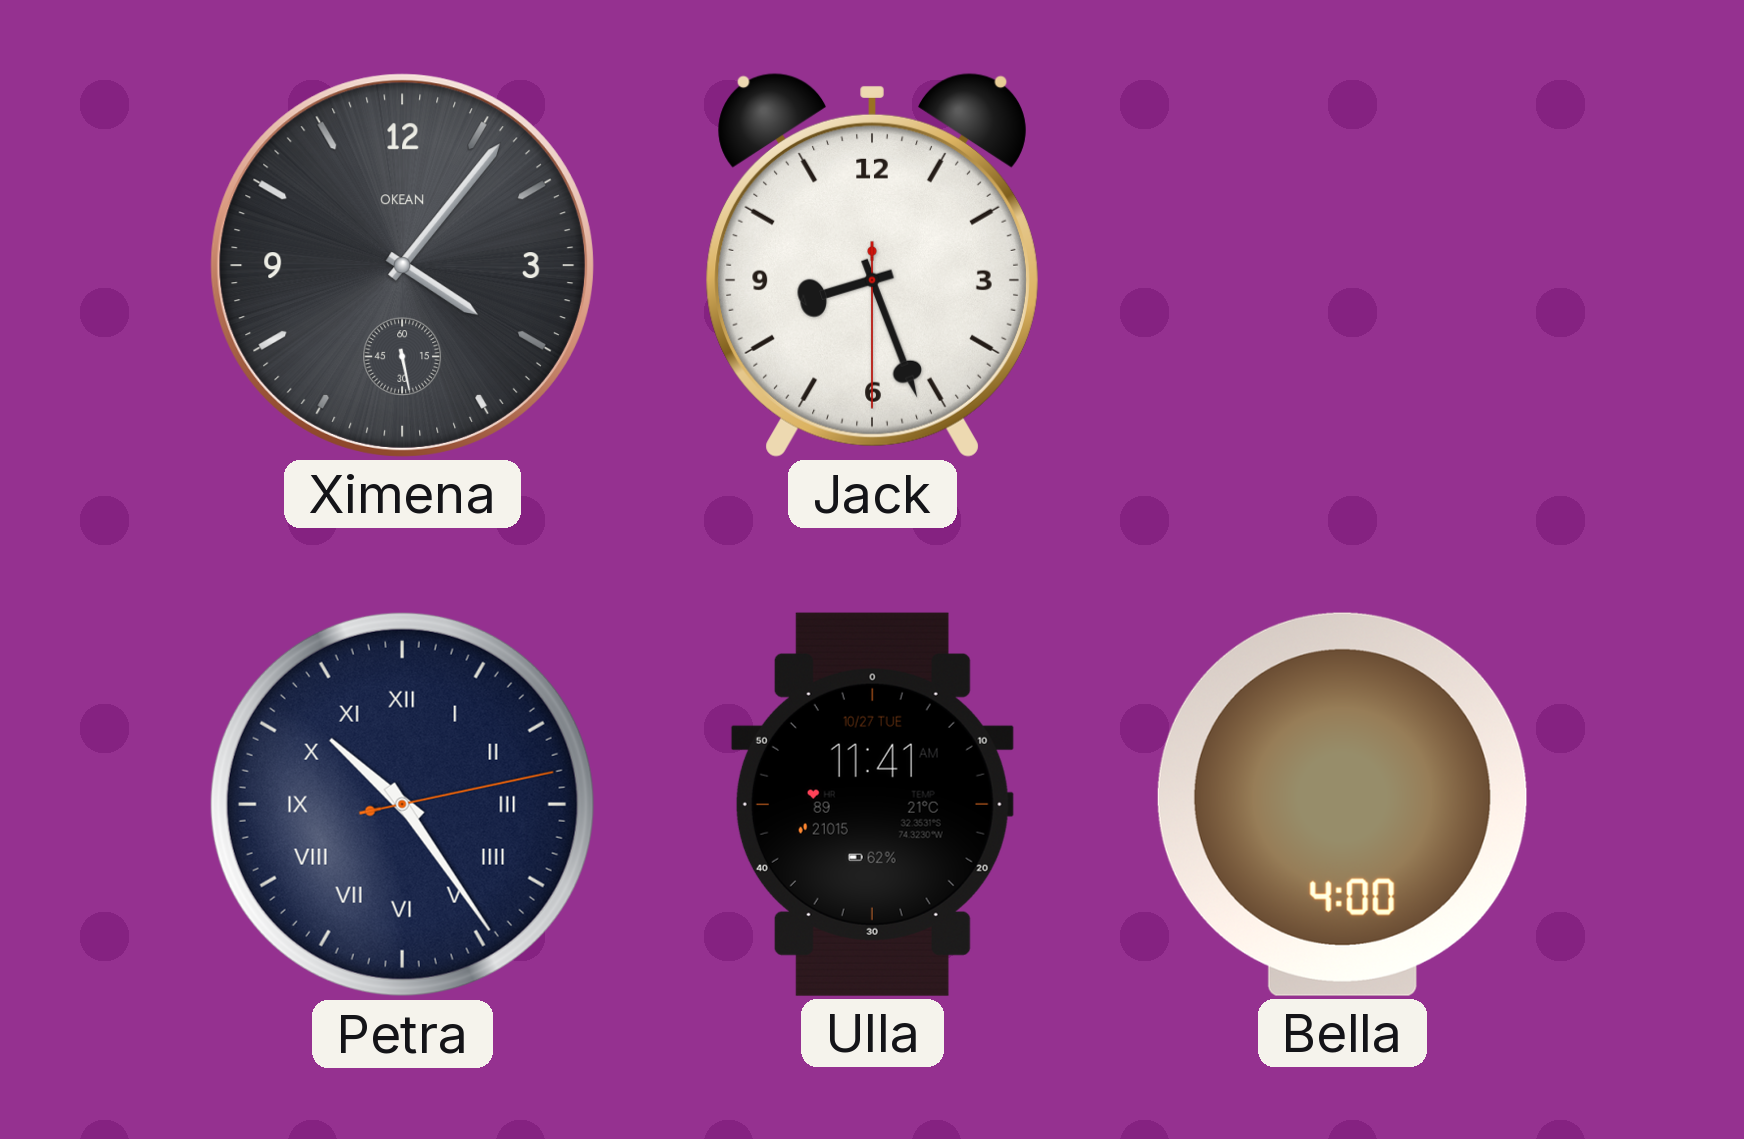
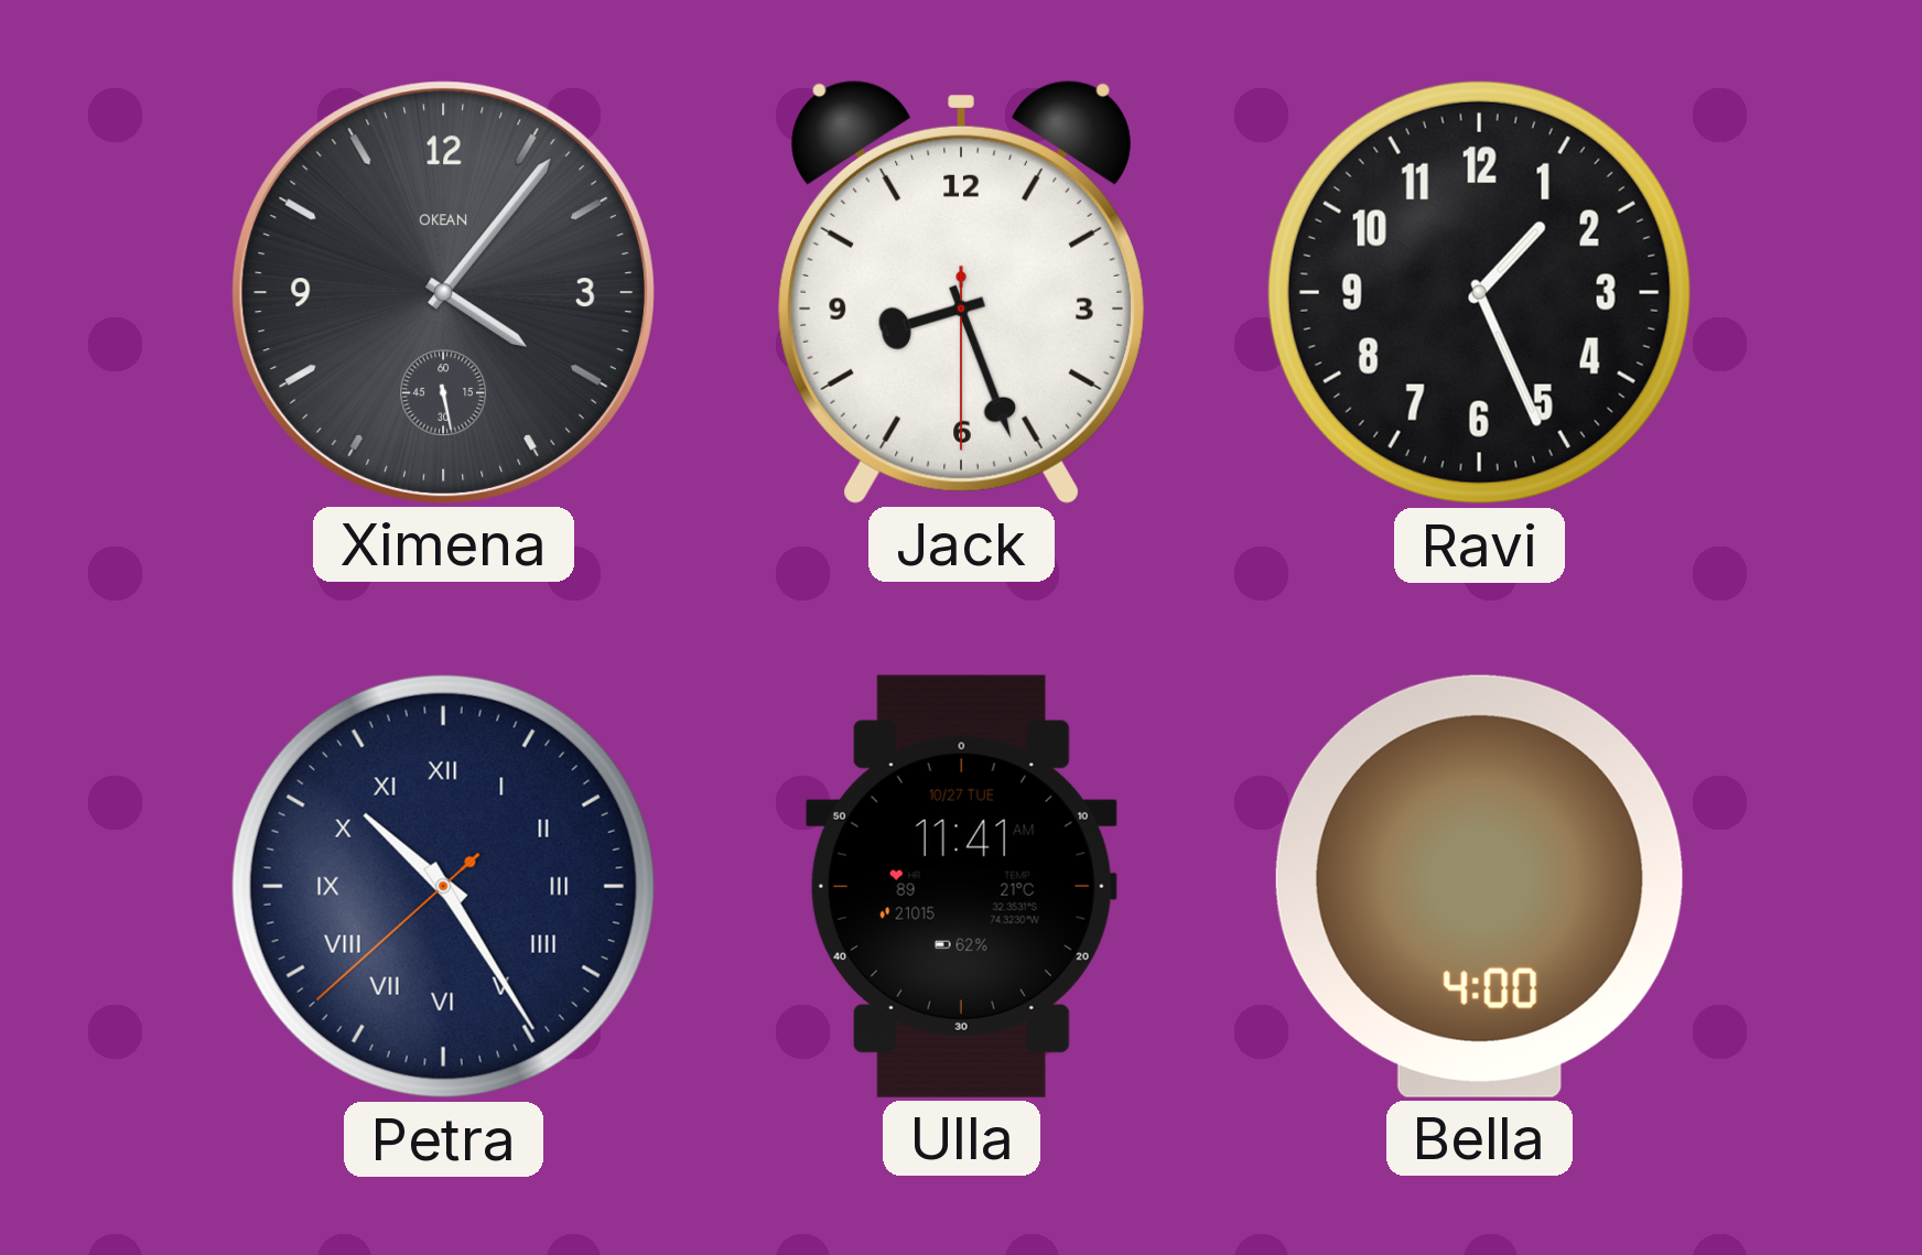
Ravi: none -> 1:26
Petra: 10:24:13 -> 10:24:38
